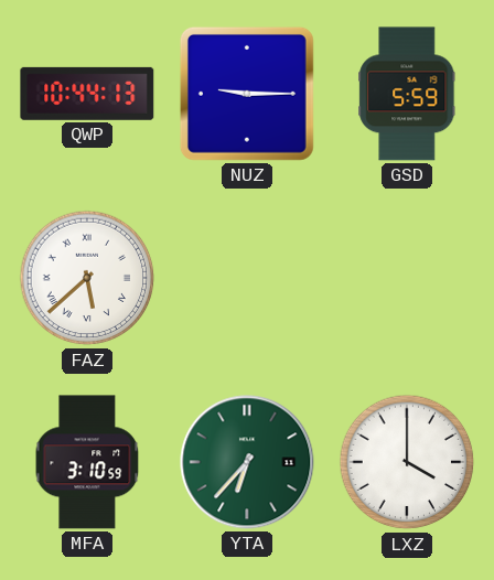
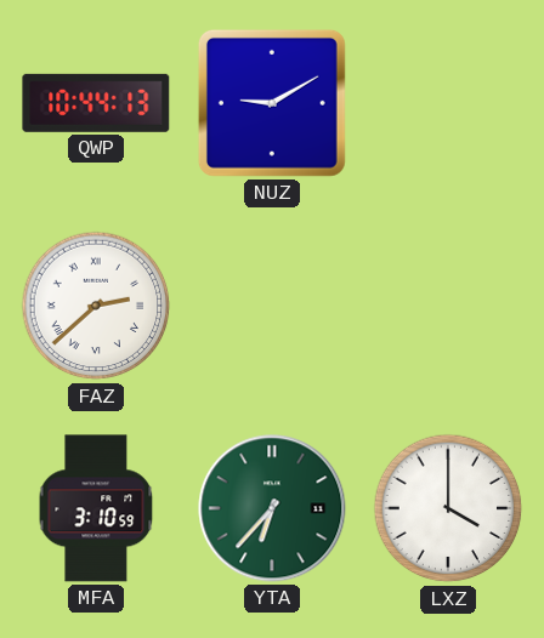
NUZ: 9:15 -> 9:10
GSD: 5:59 -> none
FAZ: 5:38 -> 2:38
